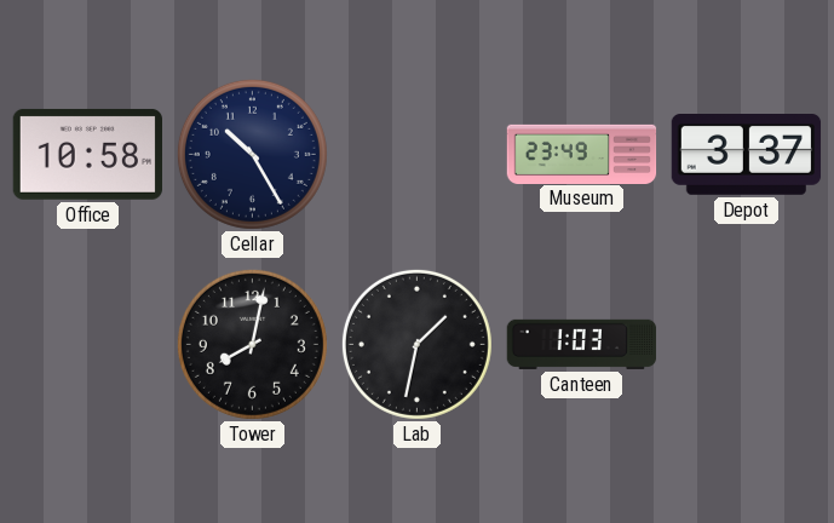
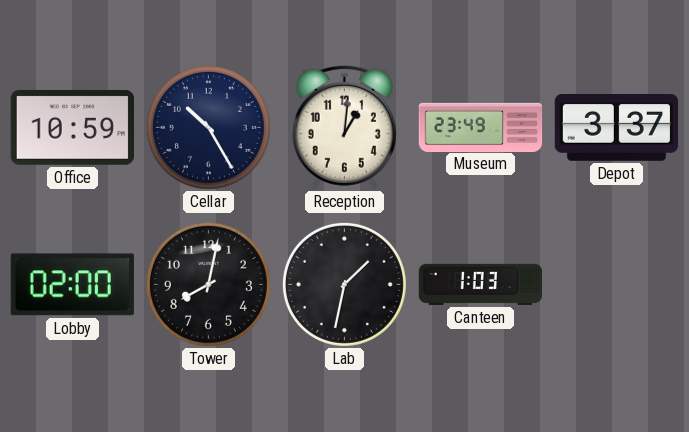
Office: 10:58 -> 10:59
Reception: none -> 1:01
Lobby: none -> 02:00
